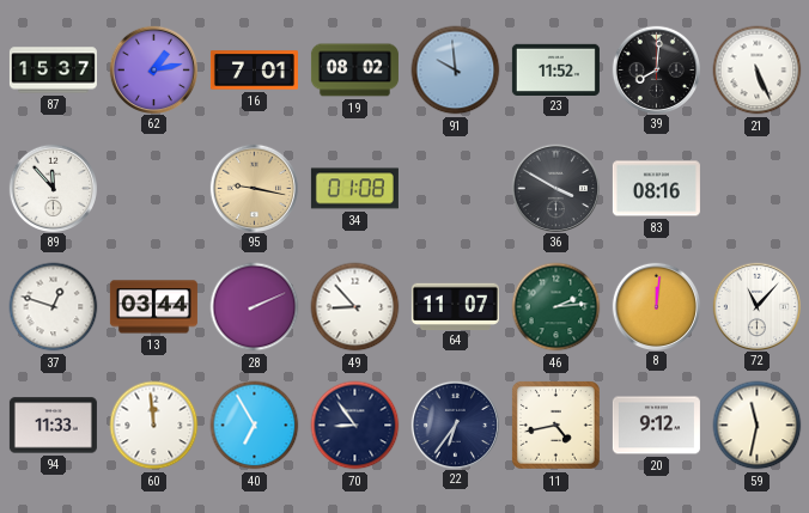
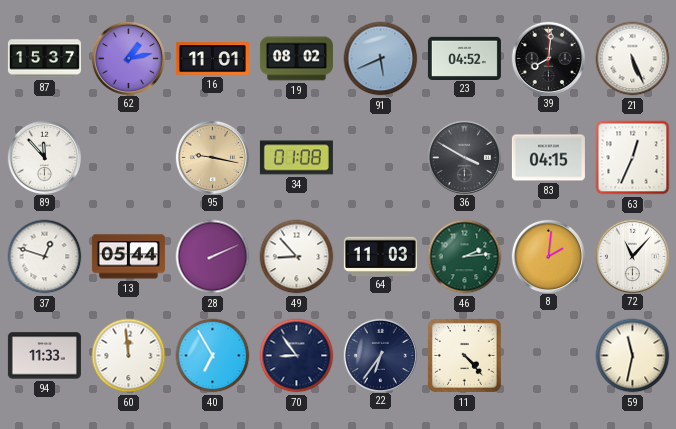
16: 7:01 -> 11:01
91: 9:59 -> 5:41
23: 11:52 -> 04:52
83: 08:16 -> 04:15
63: none -> 12:34
13: 03:44 -> 05:44
64: 11:07 -> 11:03
8: 12:01 -> 2:01
11: 4:43 -> 4:23
20: 9:12 -> none
